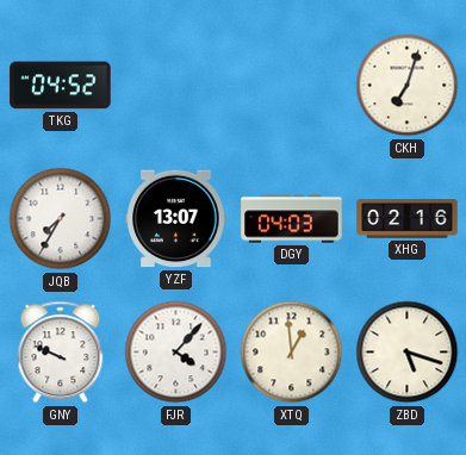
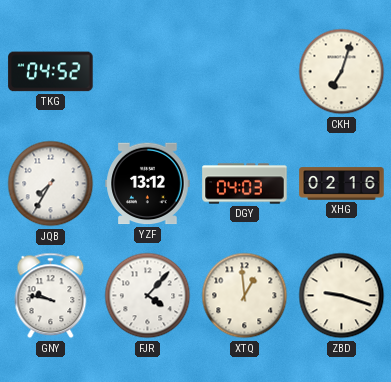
YZF: 13:07 -> 13:12
GNY: 9:49 -> 9:47
ZBD: 5:18 -> 9:18
